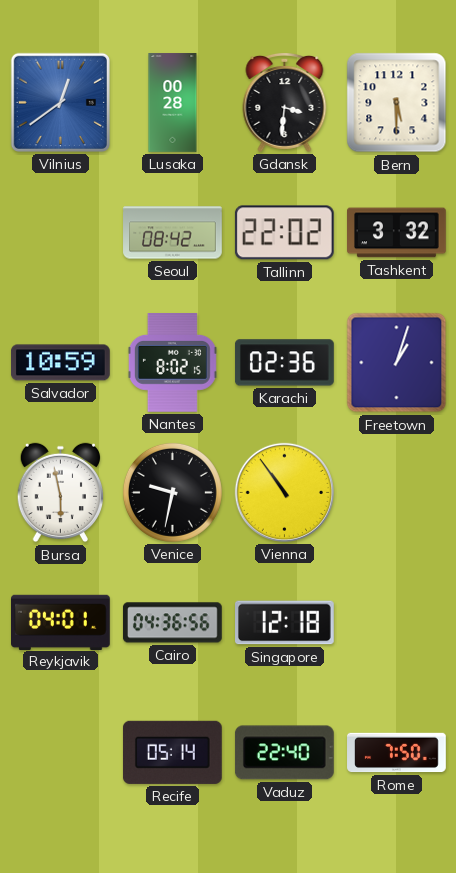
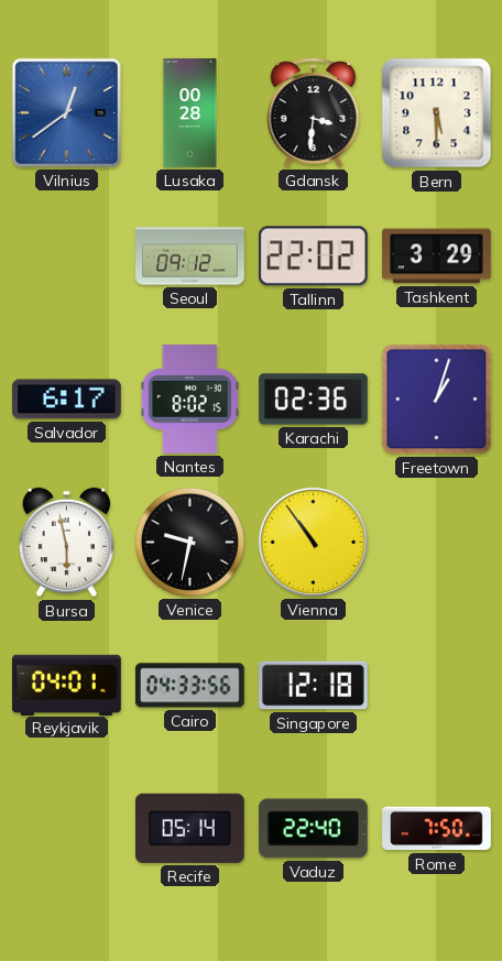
Seoul: 08:42 -> 09:12
Tashkent: 3:32 -> 3:29
Salvador: 10:59 -> 6:17
Cairo: 04:36 -> 04:33
